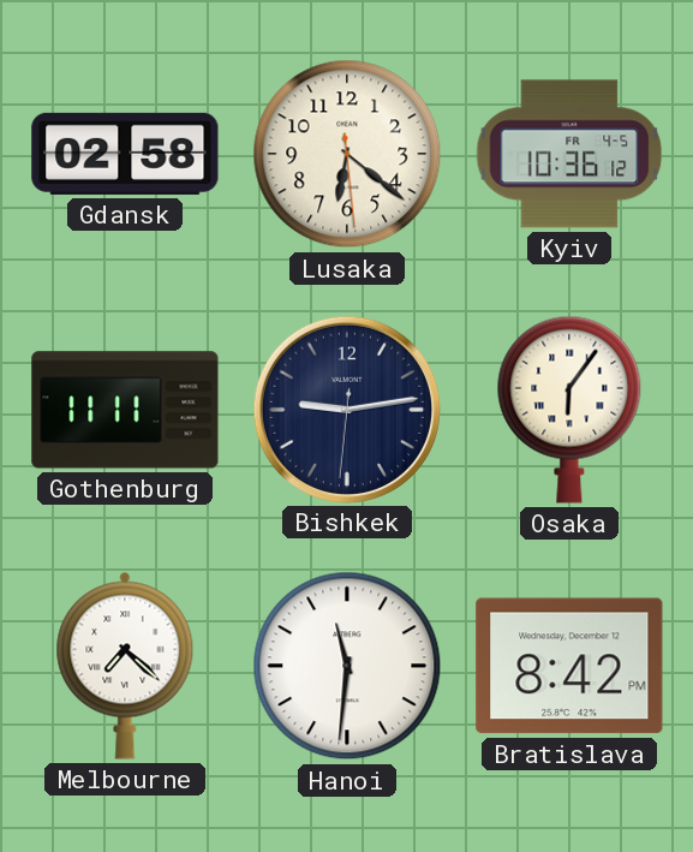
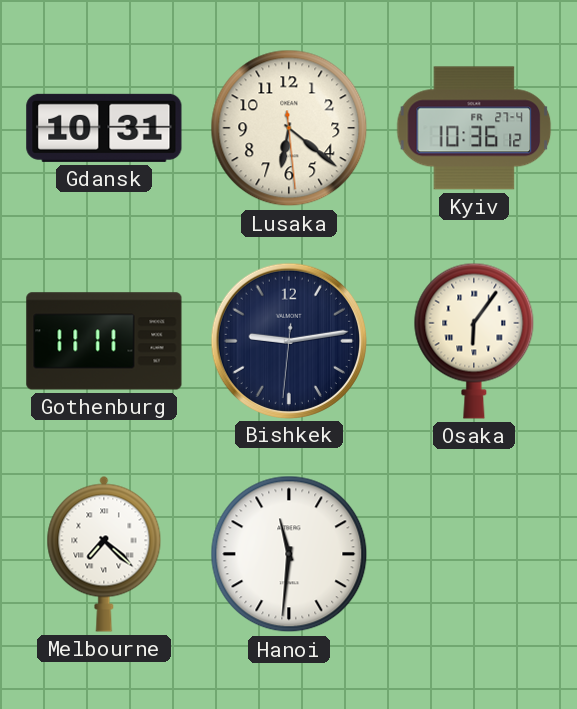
Gdansk: 02:58 -> 10:31
Kyiv date: FR 4-5 -> FR 27-4
Bratislava: 8:42 -> none
